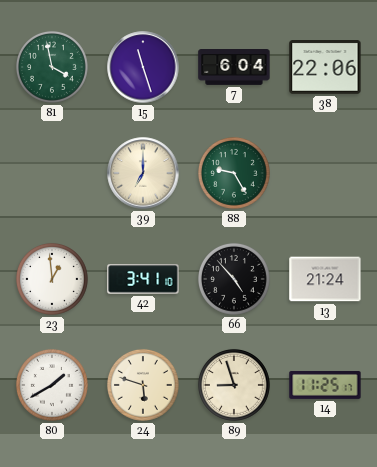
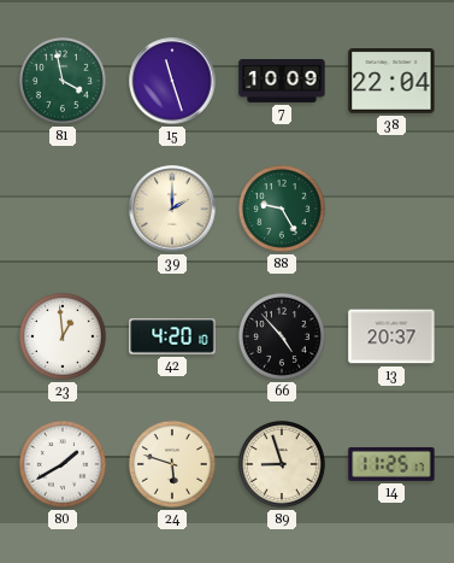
7: 6:04 -> 10:09
38: 22:06 -> 22:04
39: 7:00 -> 2:00
42: 3:41 -> 4:20
13: 21:24 -> 20:37
